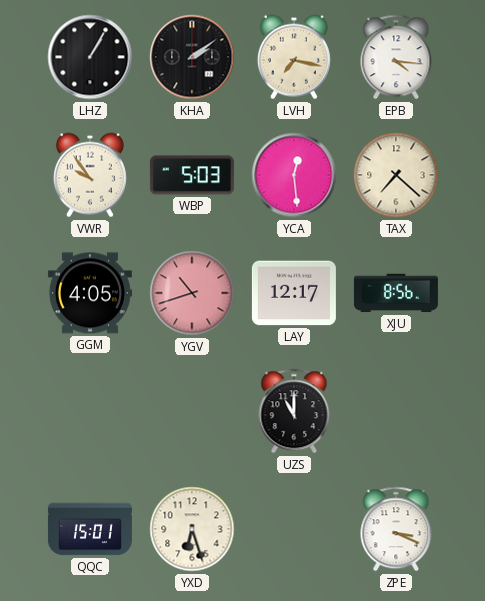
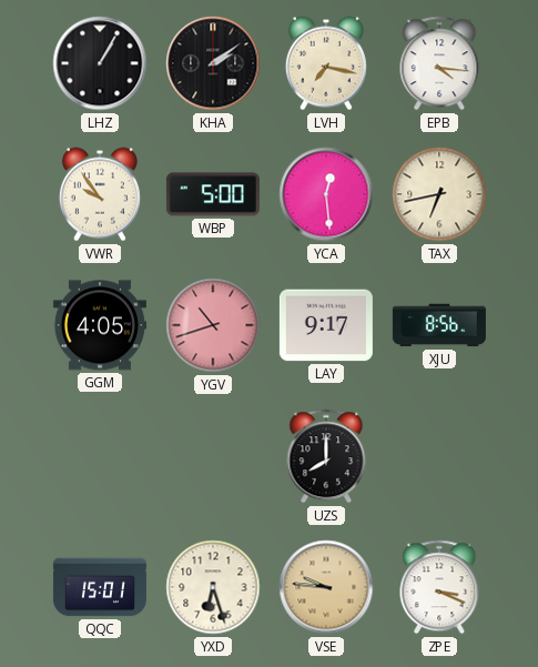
WBP: 5:03 -> 5:00
TAX: 7:22 -> 6:43
LAY: 12:17 -> 9:17
UZS: 11:00 -> 8:00
VSE: none -> 9:46
